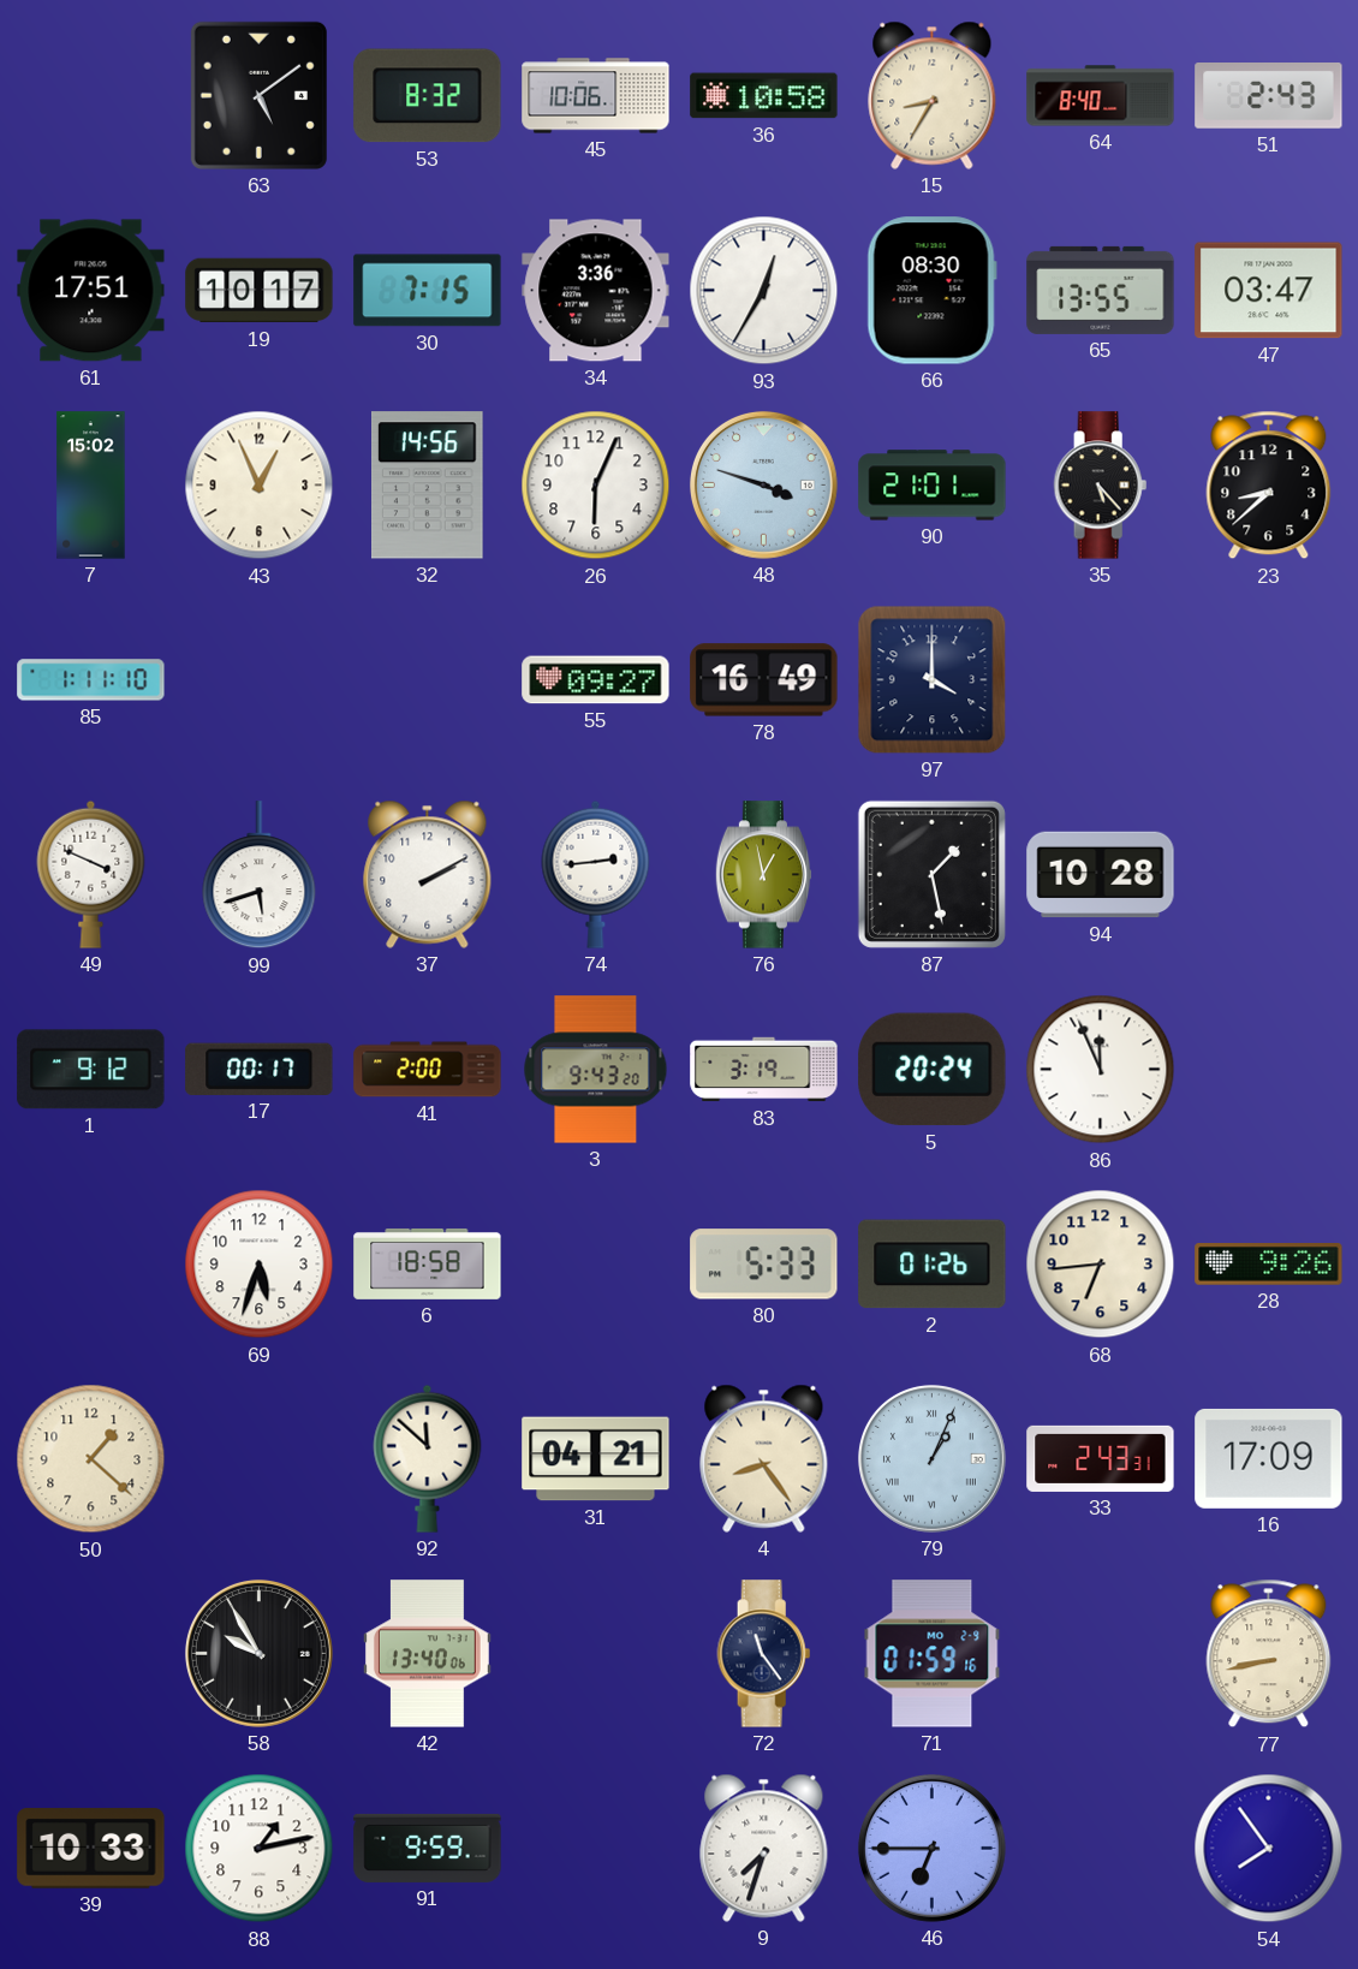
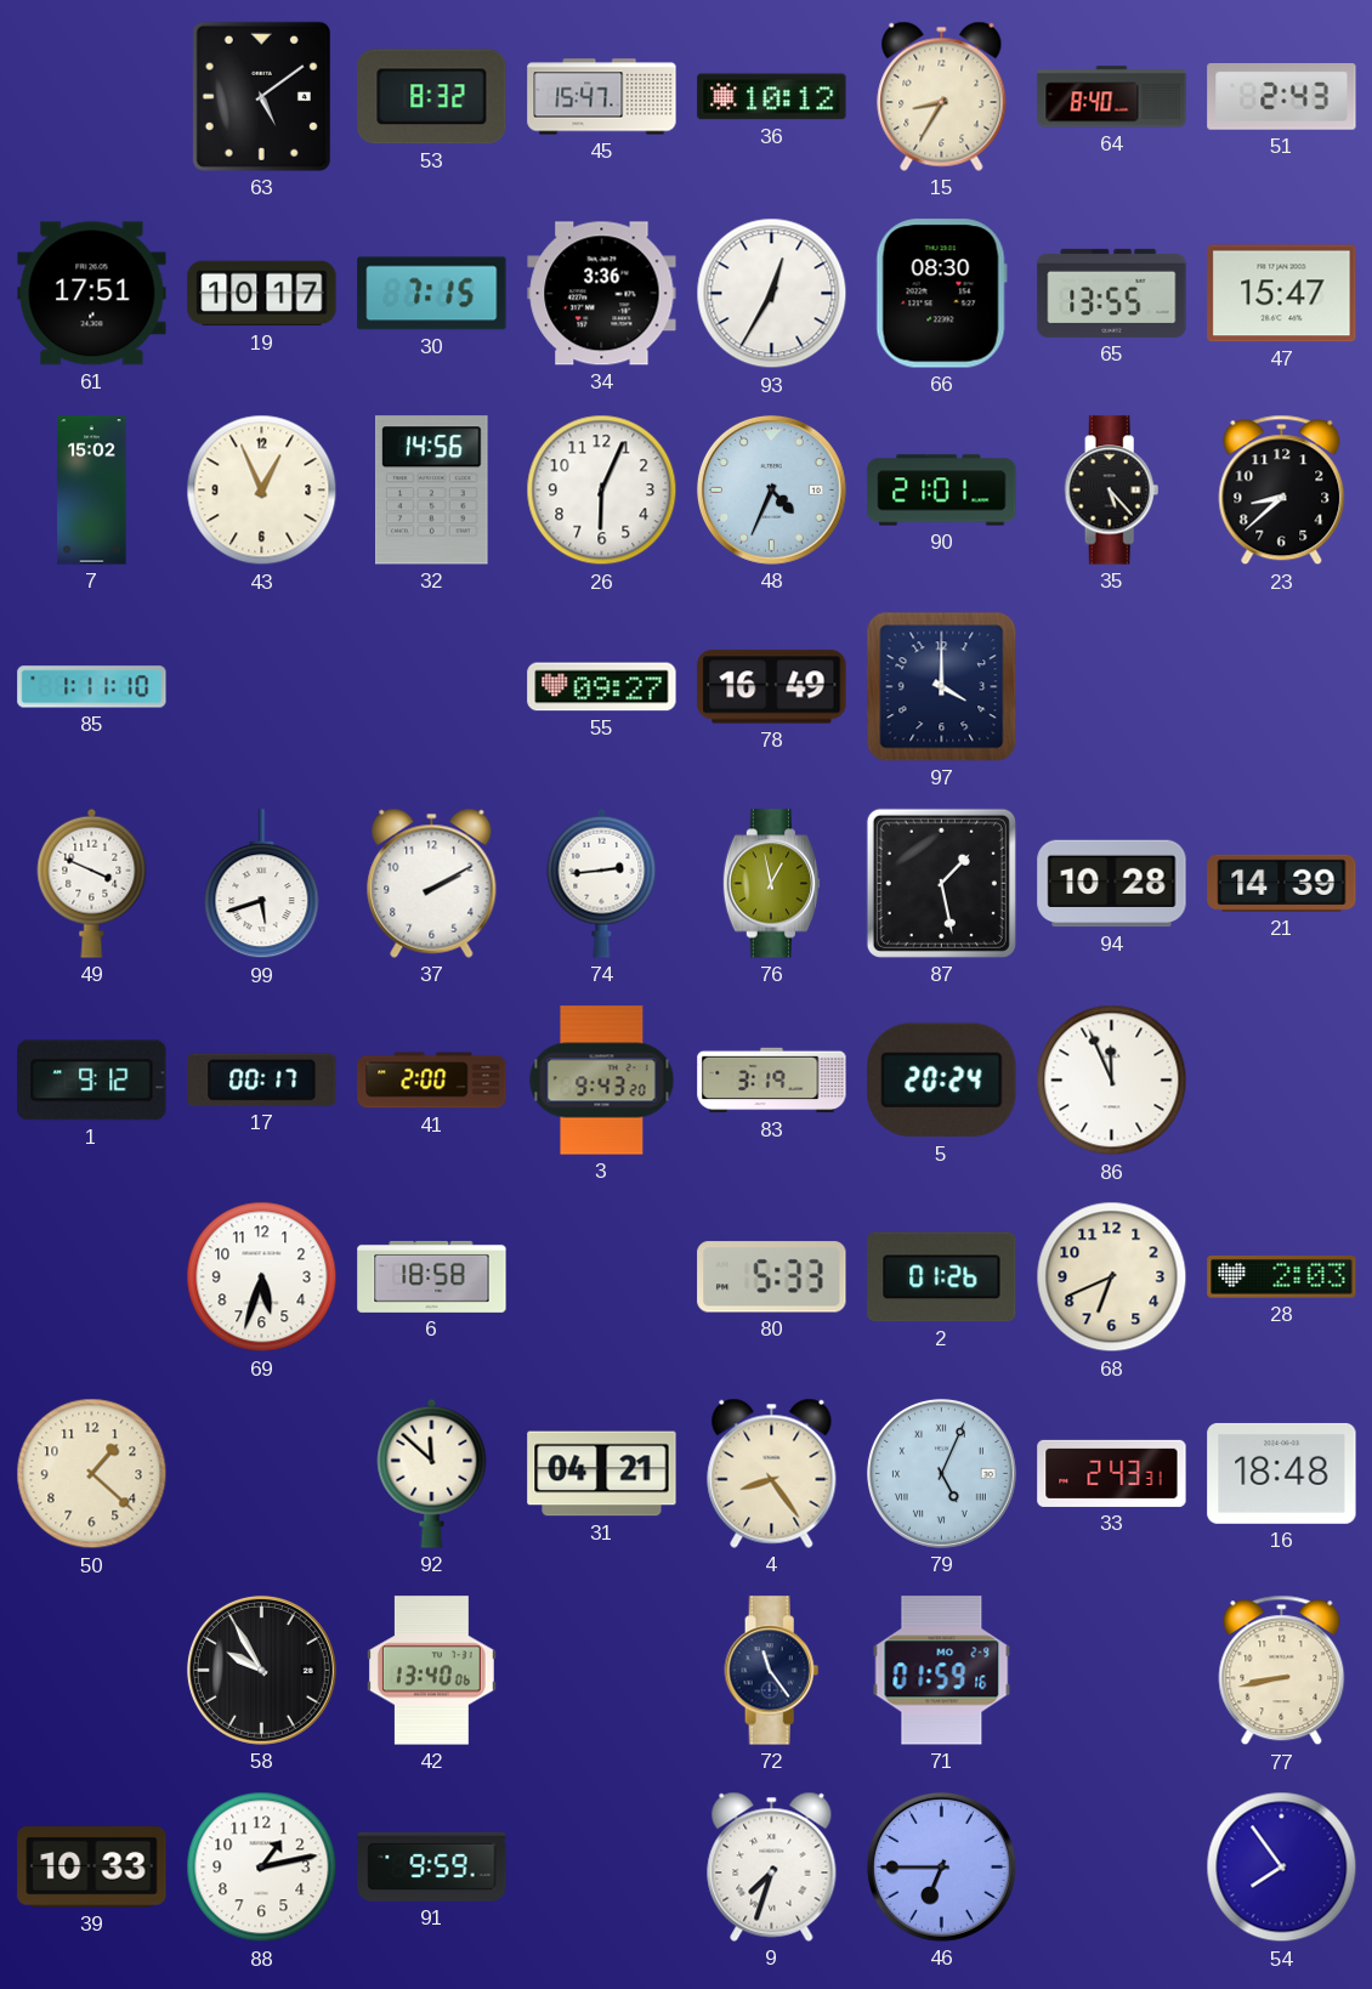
45: 10:06 -> 15:47
36: 10:58 -> 10:12
47: 03:47 -> 15:47
48: 3:48 -> 4:34
21: none -> 14:39
68: 6:44 -> 6:41
28: 9:26 -> 2:03
79: 1:04 -> 5:04
16: 17:09 -> 18:48
